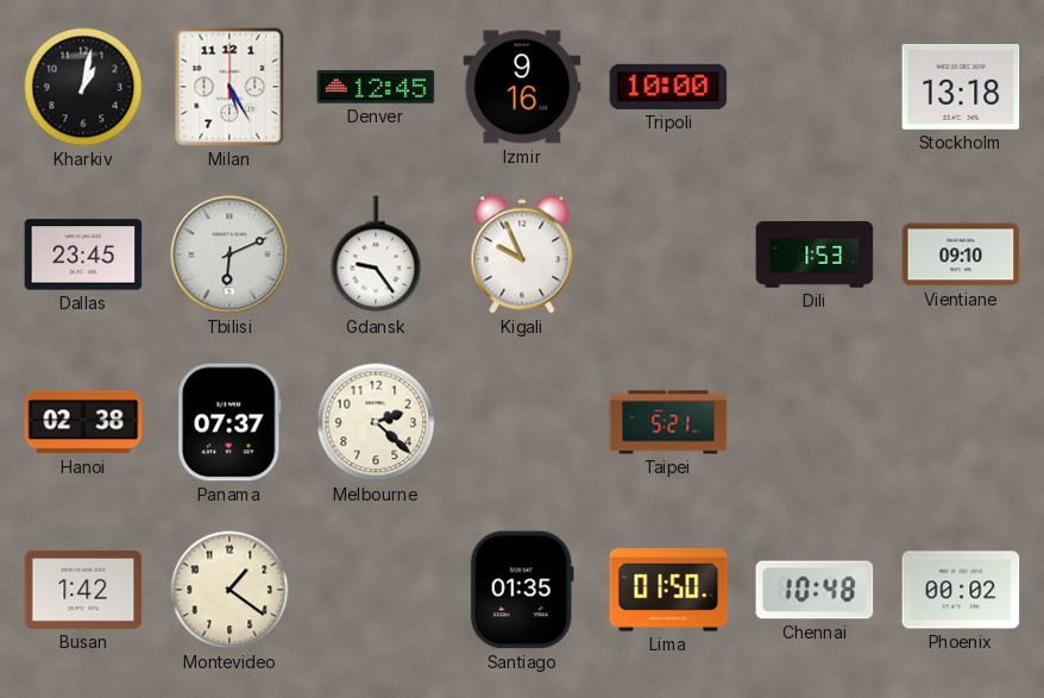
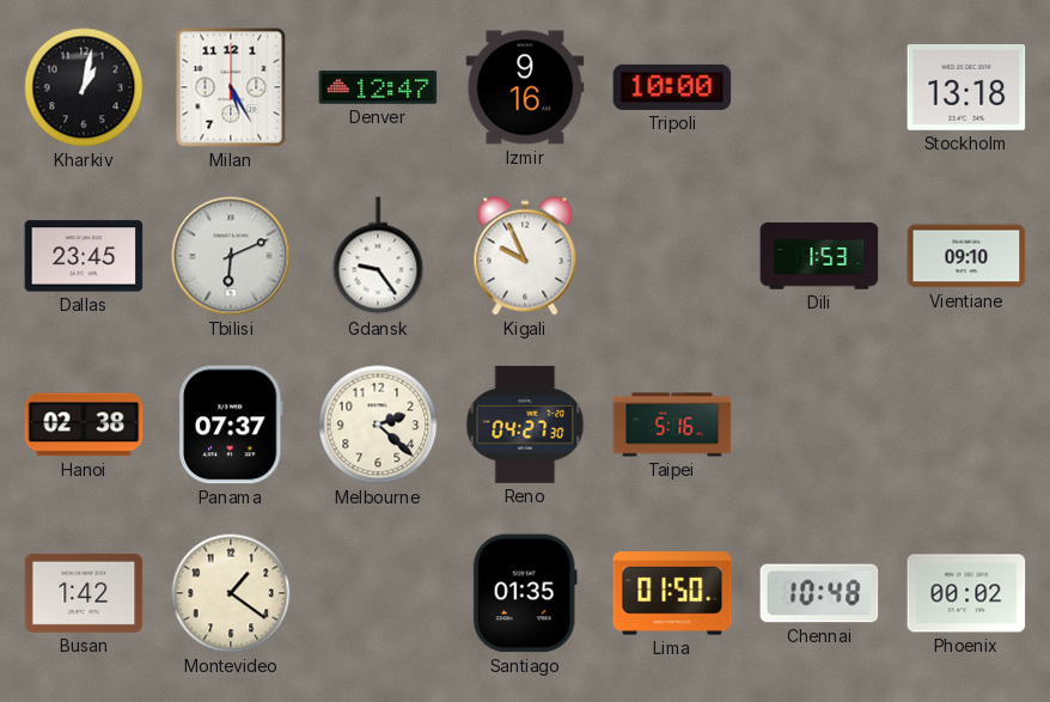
Denver: 12:45 -> 12:47
Reno: none -> 04:27
Taipei: 5:21 -> 5:16
